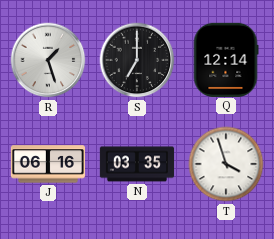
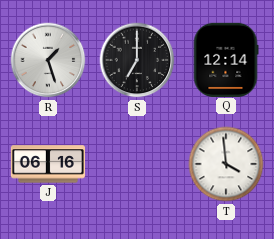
N: 03:35 -> none
T: 3:57 -> 3:59
